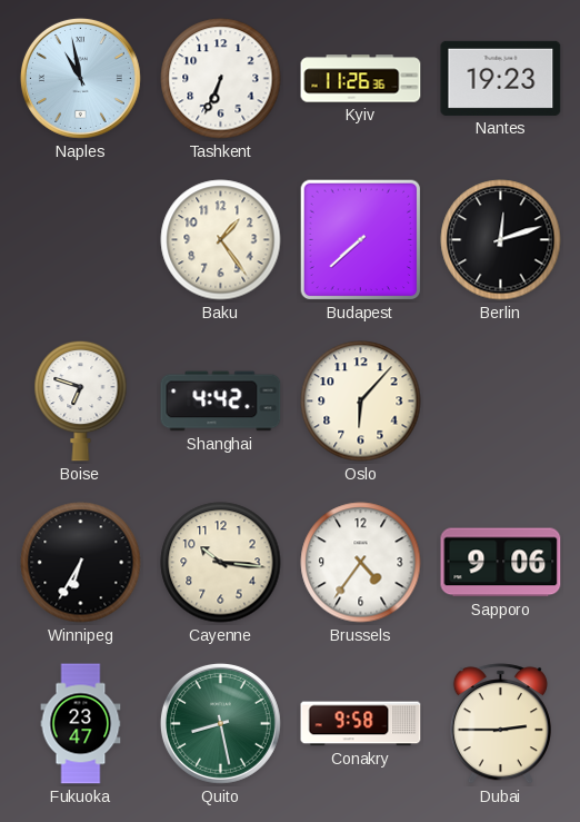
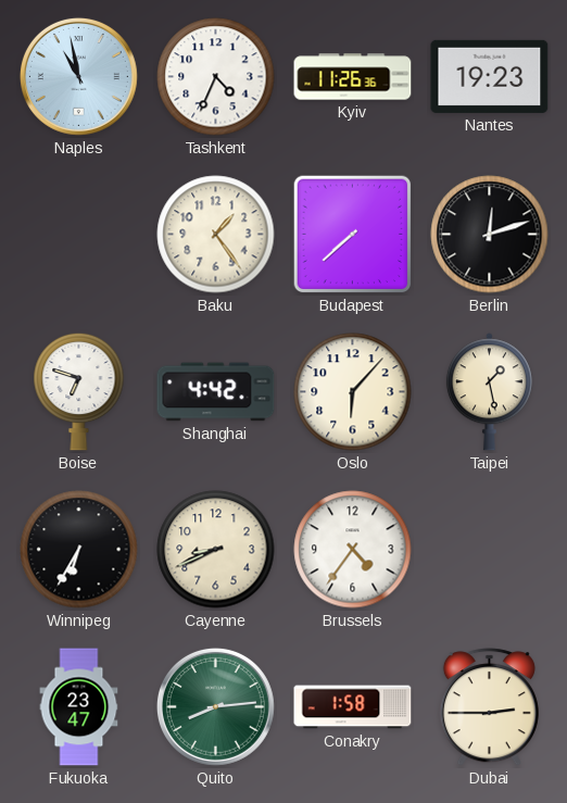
Tashkent: 6:34 -> 4:34
Taipei: none -> 1:28
Cayenne: 10:16 -> 8:41
Sapporo: 9:06 -> none
Quito: 8:28 -> 8:14
Conakry: 9:58 -> 1:58
